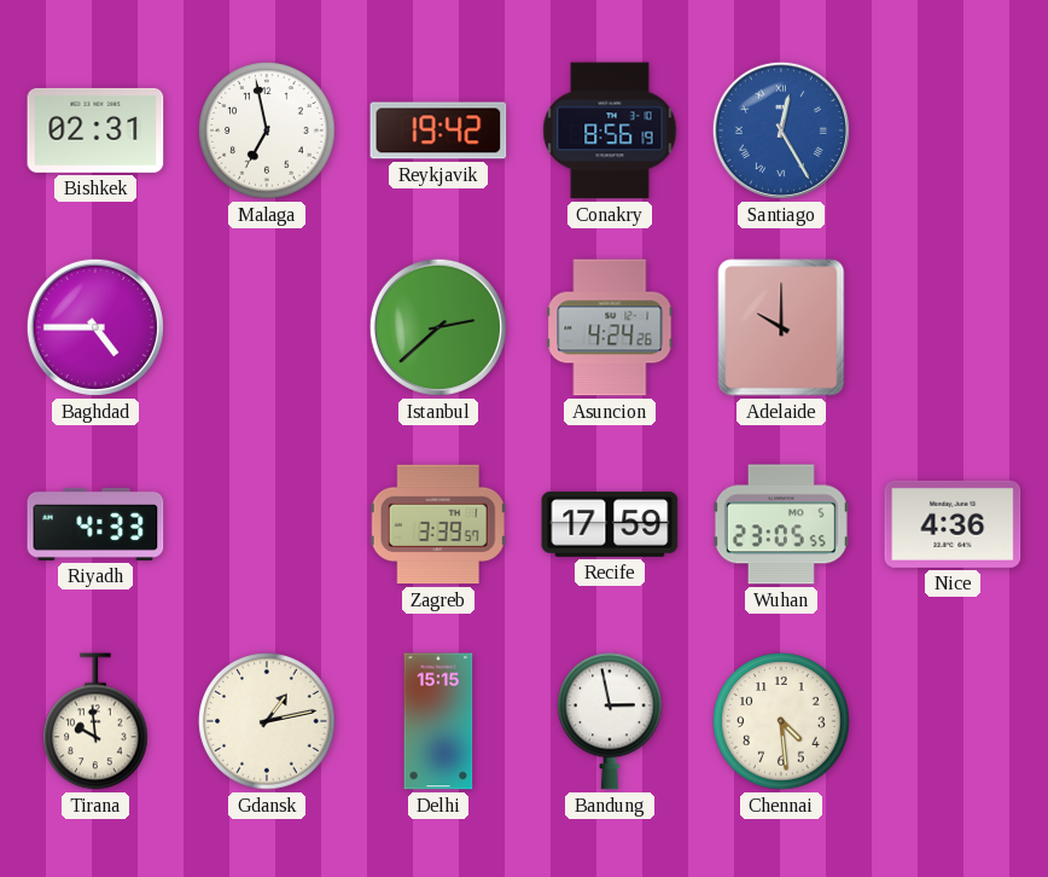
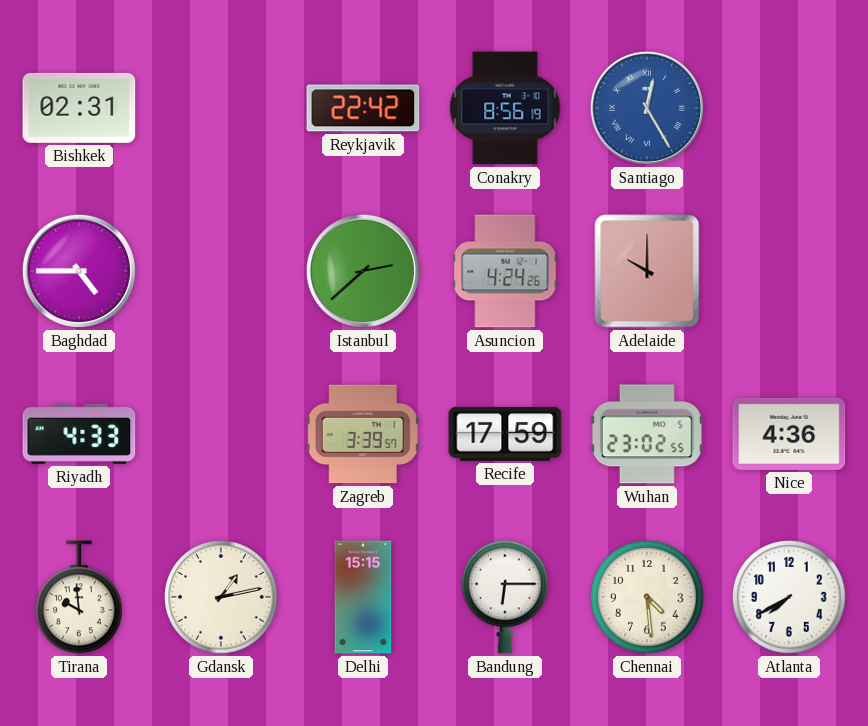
Malaga: 6:58 -> none
Reykjavik: 19:42 -> 22:42
Wuhan: 23:05 -> 23:02
Bandung: 2:58 -> 6:15
Atlanta: none -> 7:40
